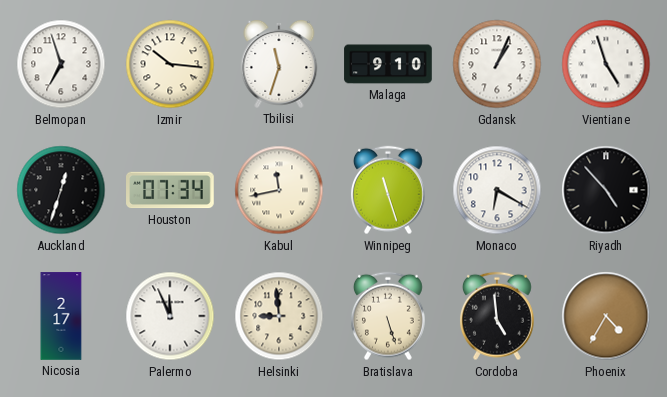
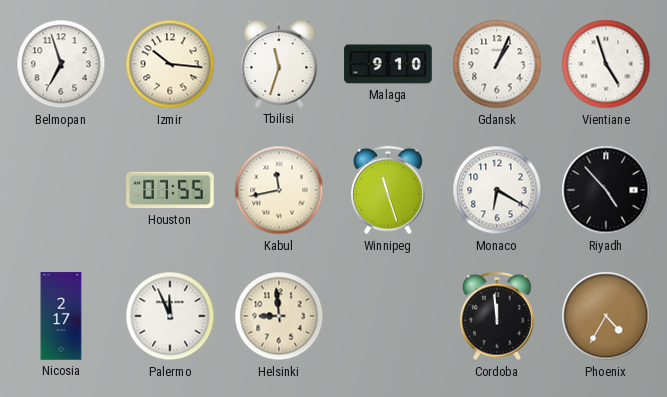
Auckland: 12:33 -> none
Houston: 07:34 -> 07:55
Bratislava: 5:27 -> none
Cordoba: 4:59 -> 11:59
